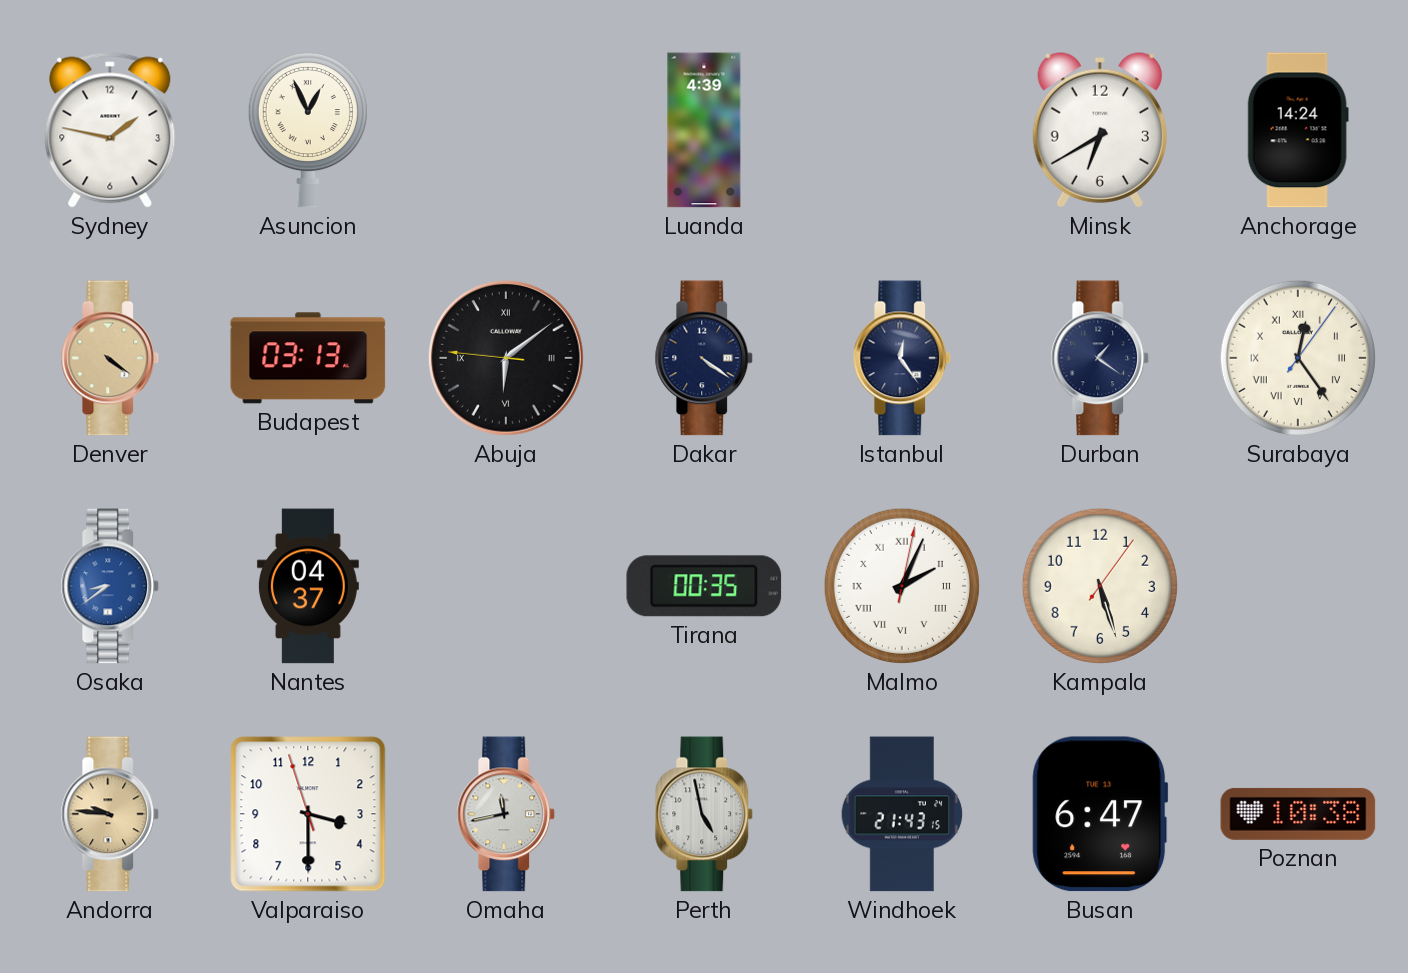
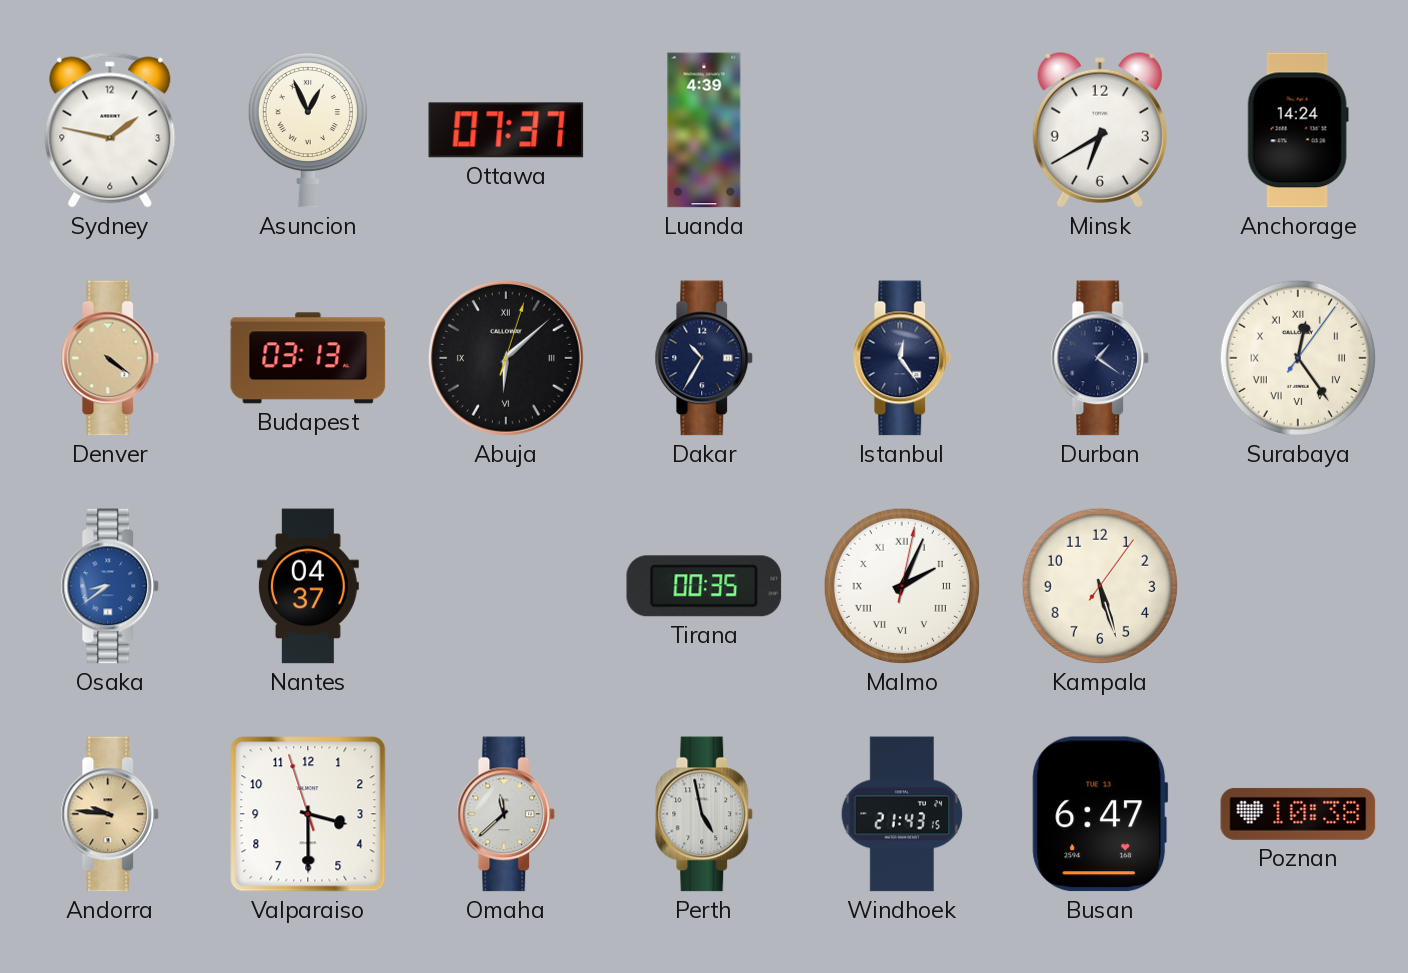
Ottawa: none -> 07:37
Abuja: 6:08:46 -> 6:08:03
Dakar: 4:21 -> 10:35
Omaha: 11:43 -> 11:38
